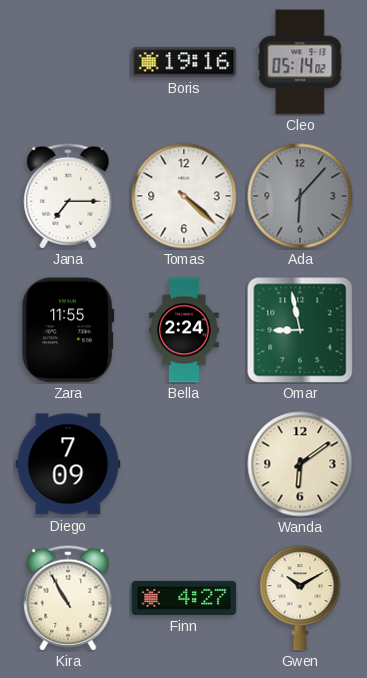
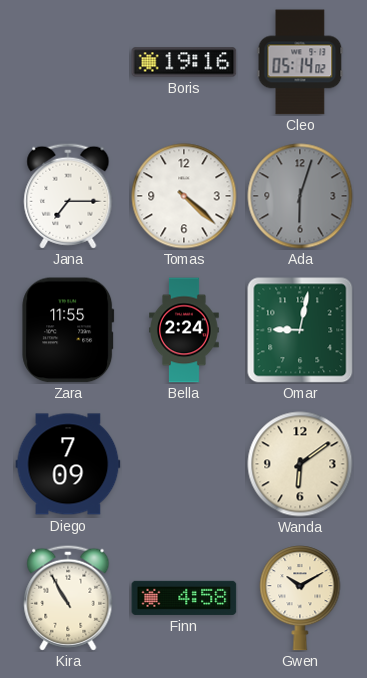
Ada: 6:07 -> 6:03
Omar: 8:58 -> 9:02
Finn: 4:27 -> 4:58
